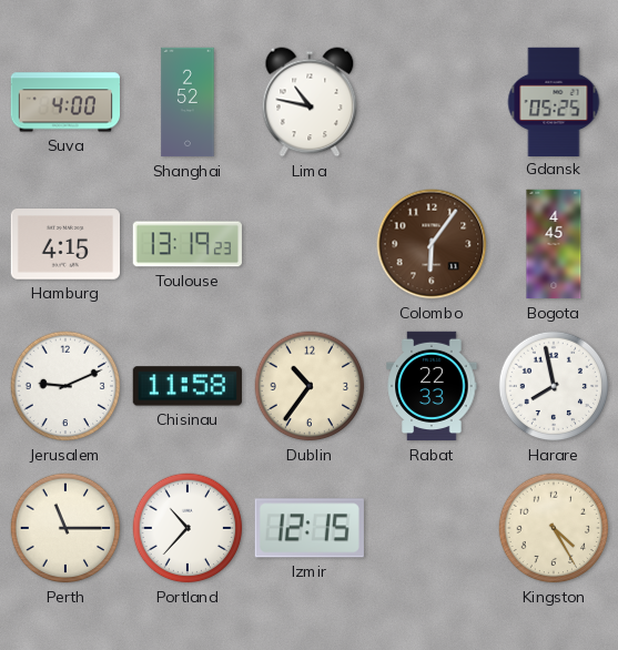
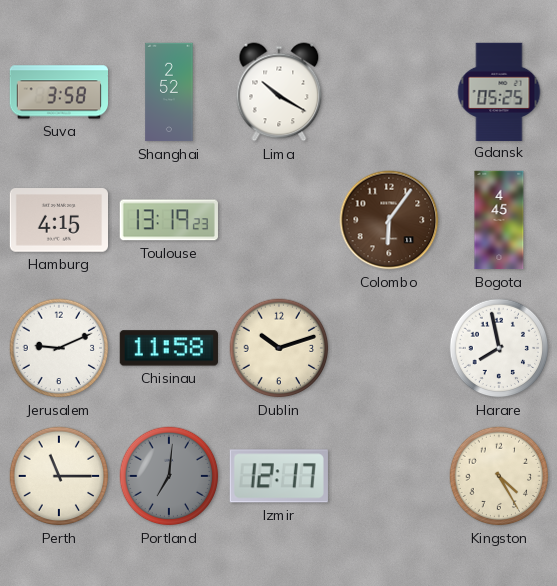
Suva: 4:00 -> 3:58
Lima: 10:47 -> 10:20
Dublin: 10:36 -> 10:12
Rabat: 22:33 -> none
Portland: 10:37 -> 7:01
Portland dial: white -> grey
Izmir: 12:15 -> 12:17
